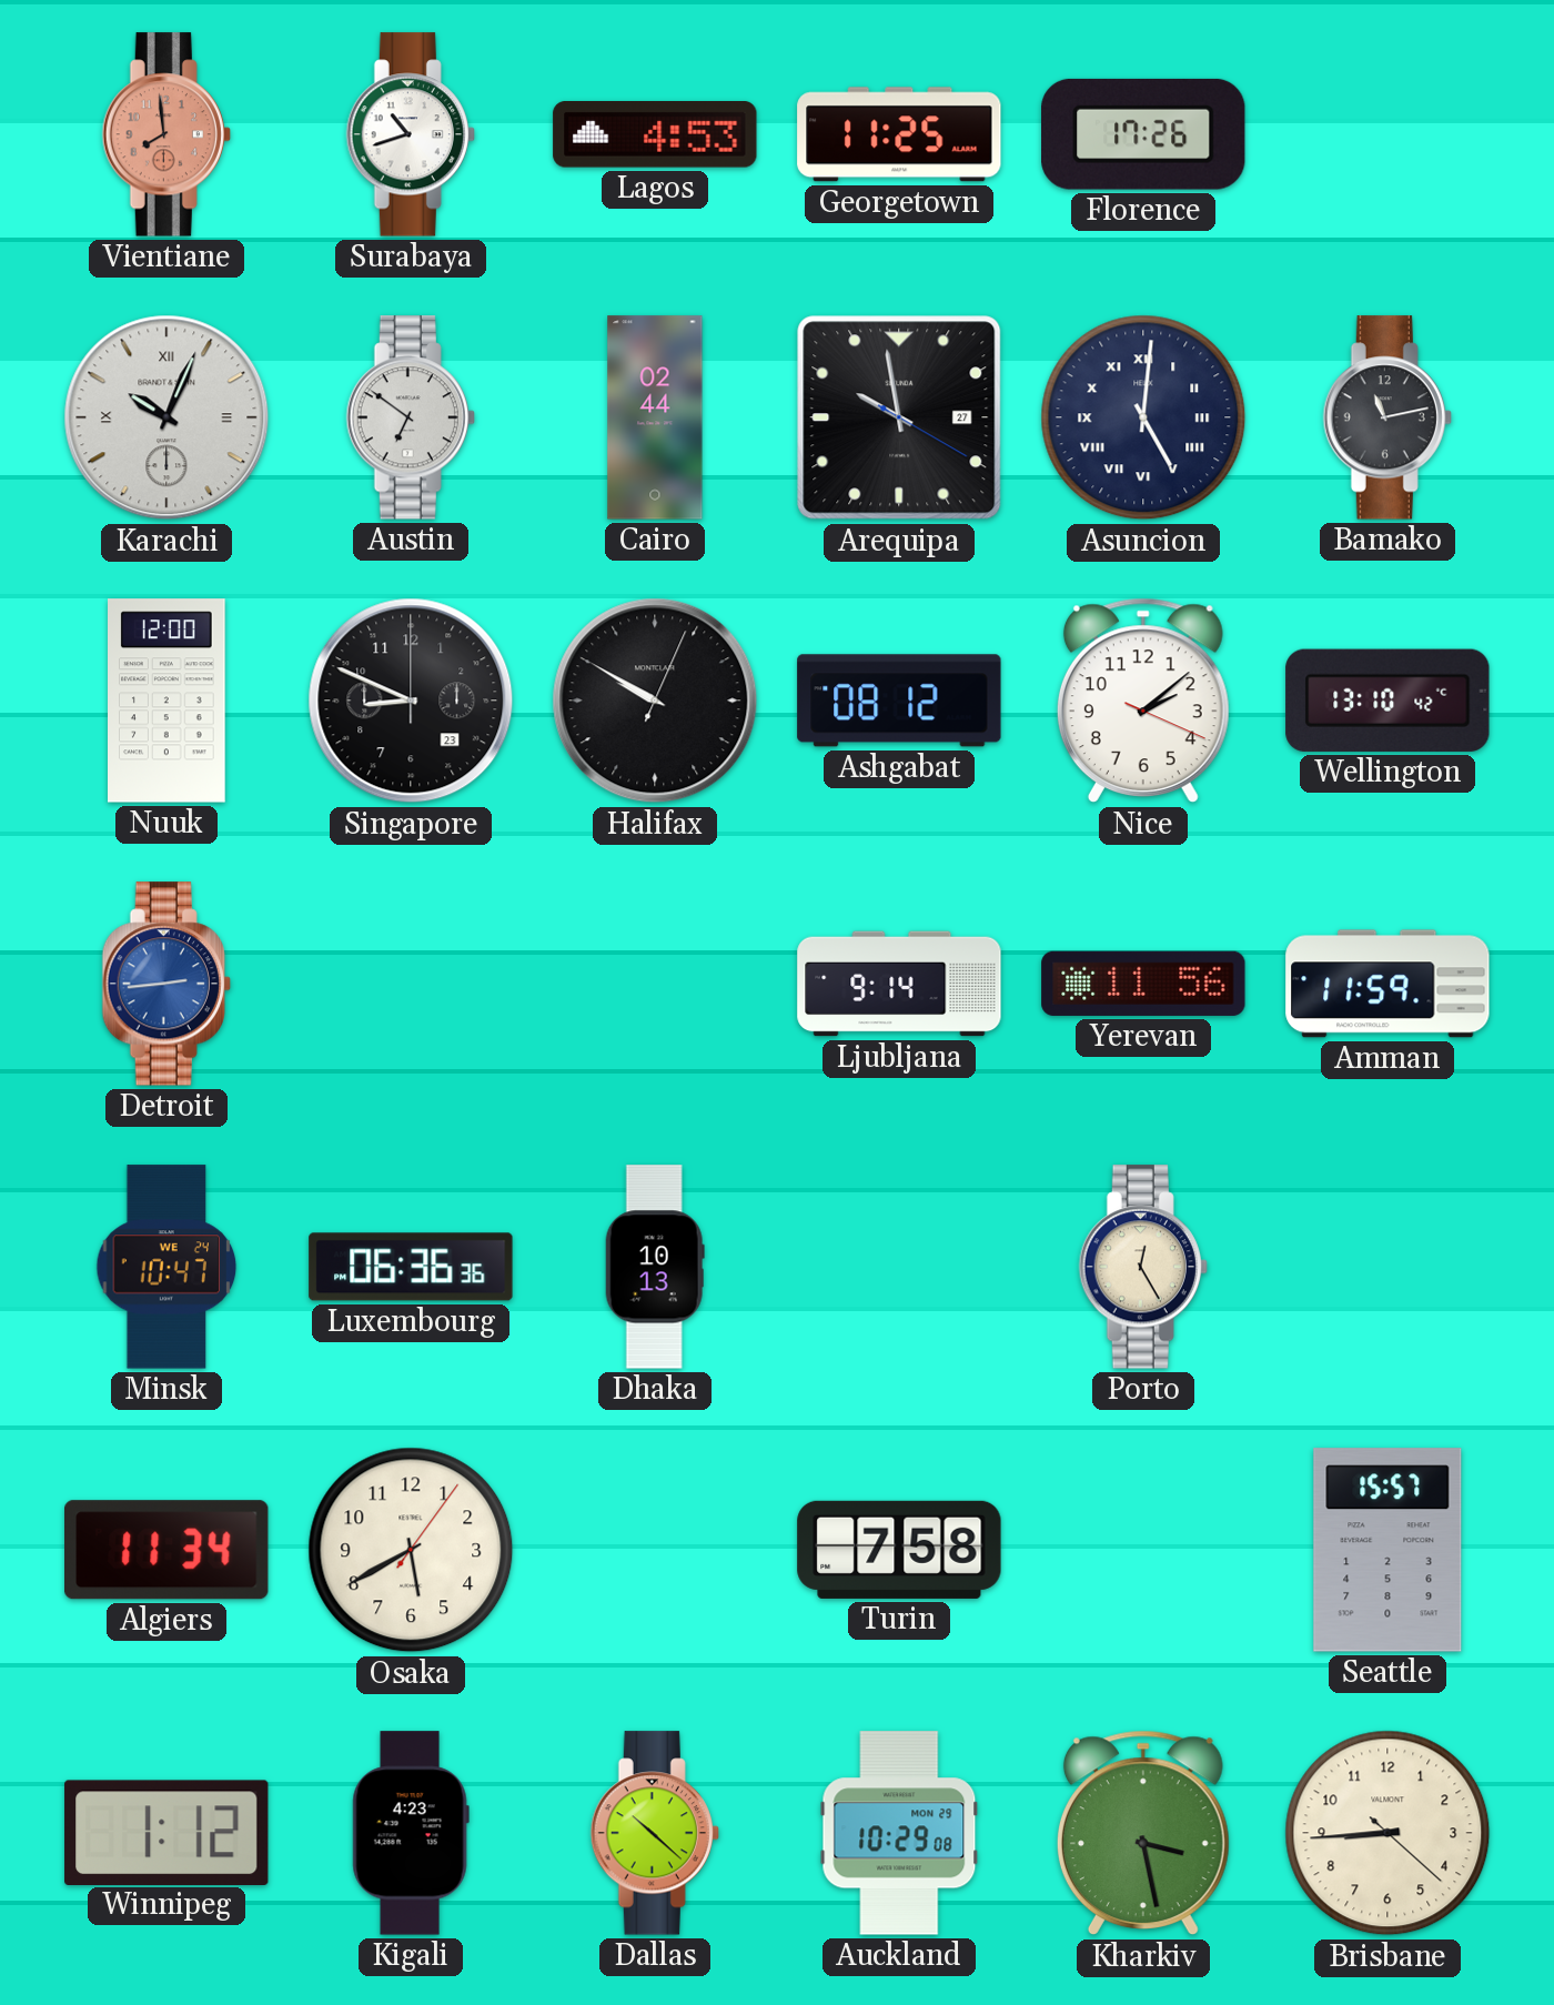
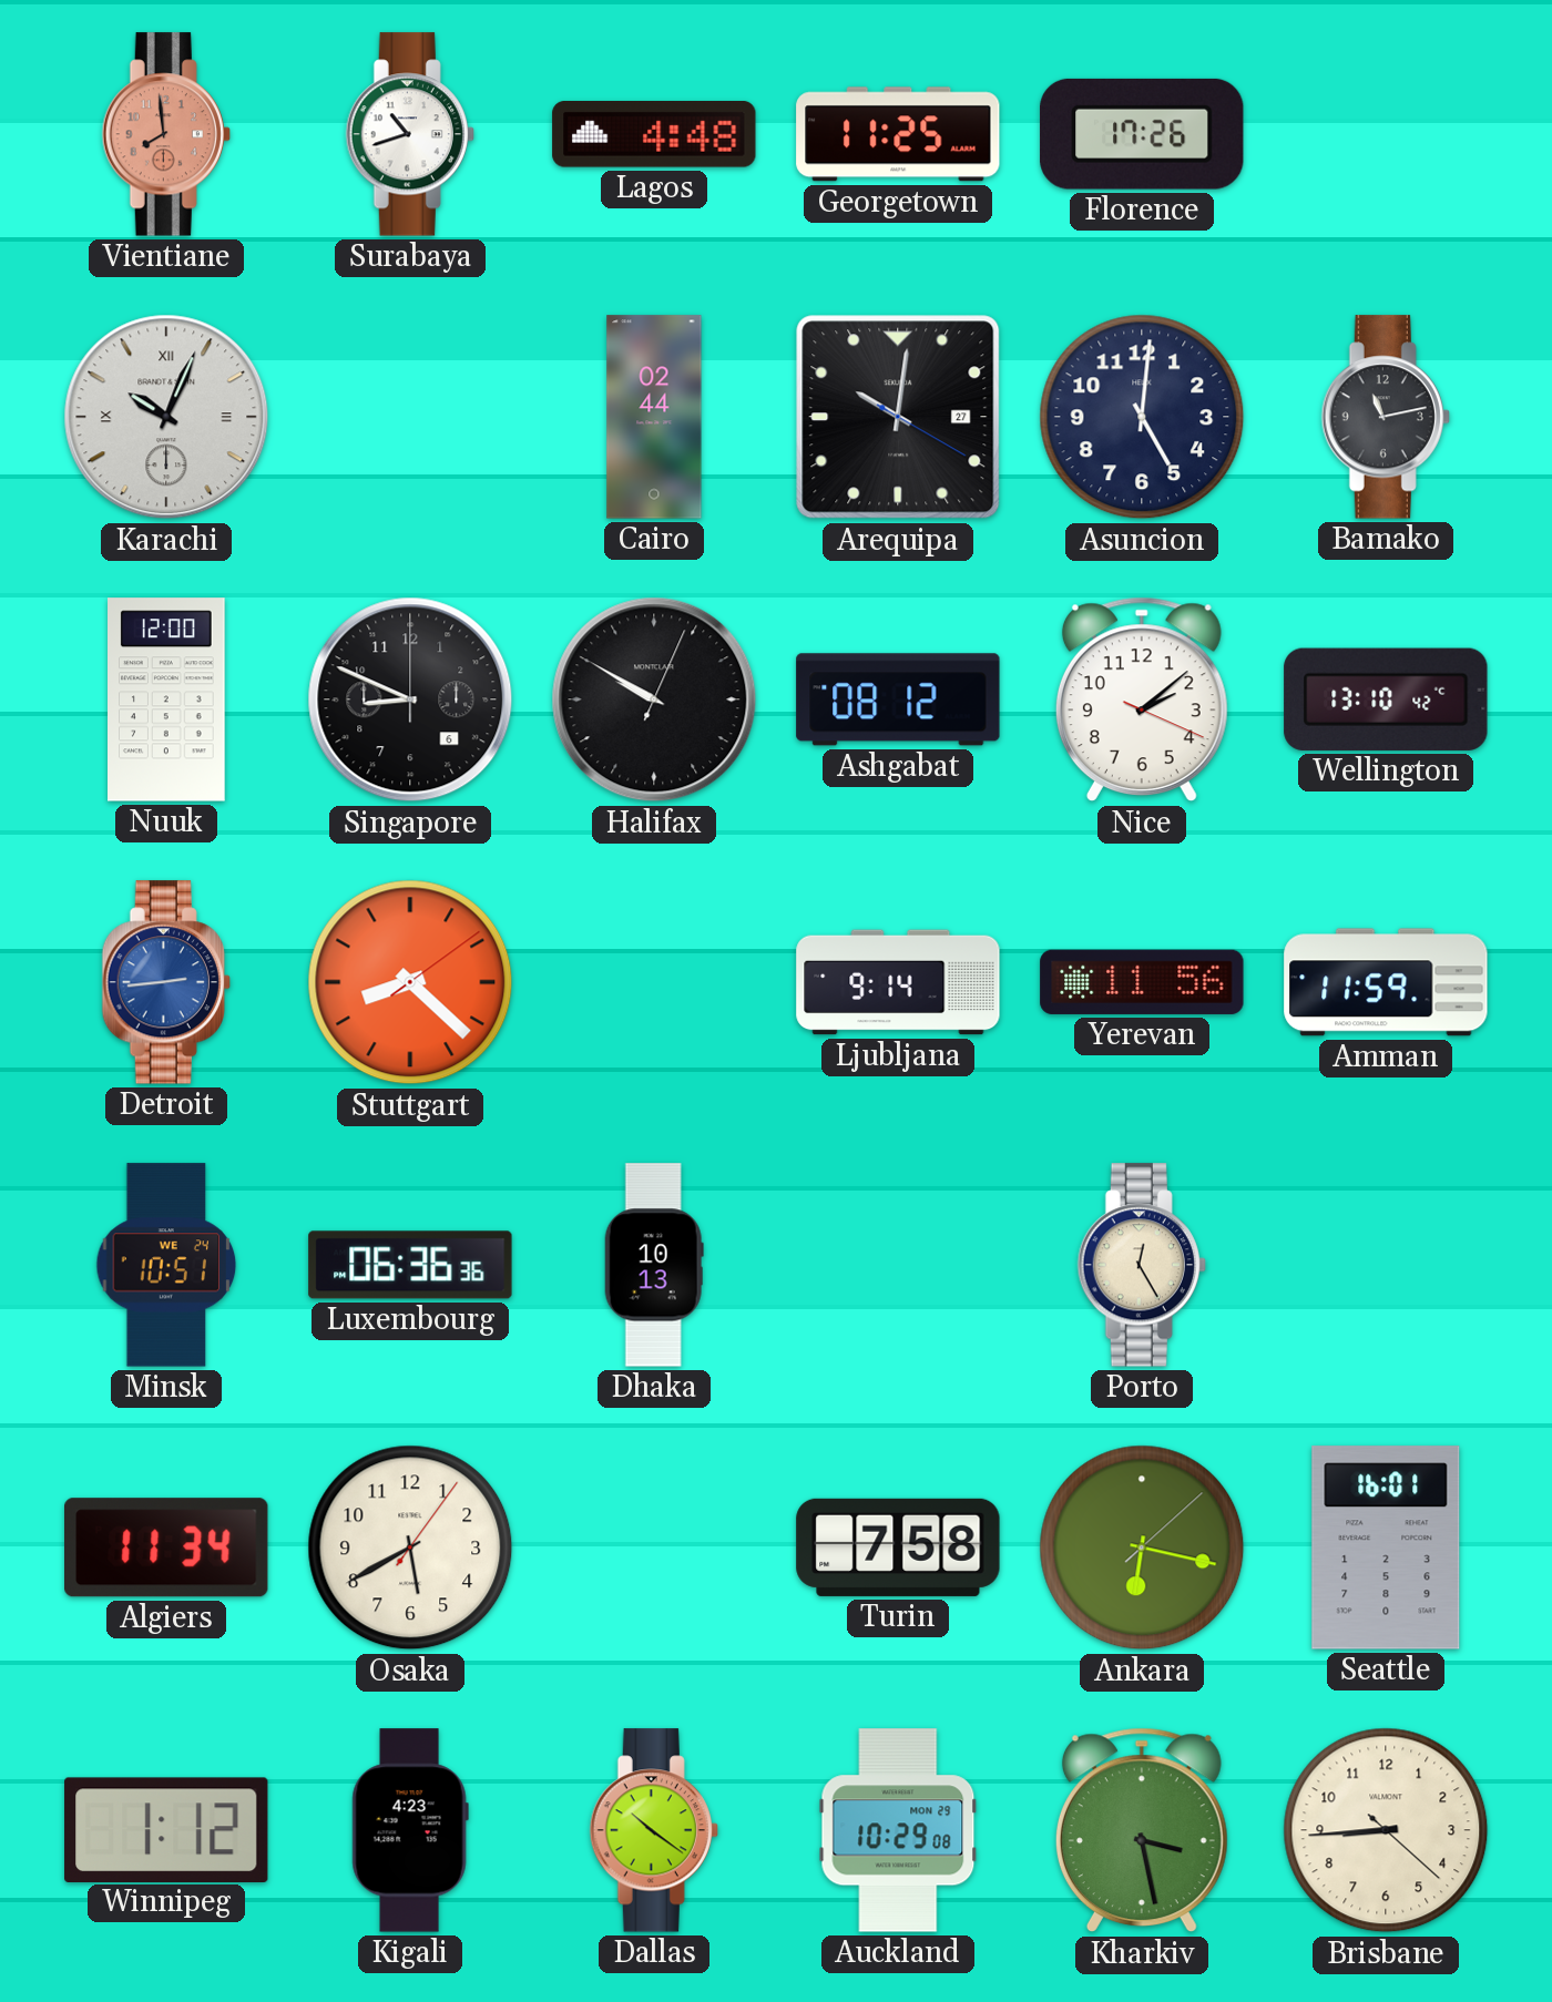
Lagos: 4:53 -> 4:48
Austin: 6:51 -> none
Arequipa: 9:58 -> 10:01
Asuncion numerals: Roman -> Arabic
Singapore date: 23 -> 6
Stuttgart: none -> 8:22
Minsk: 10:47 -> 10:51
Ankara: none -> 6:17
Seattle: 15:57 -> 16:01
Dallas: 10:22 -> 10:21
